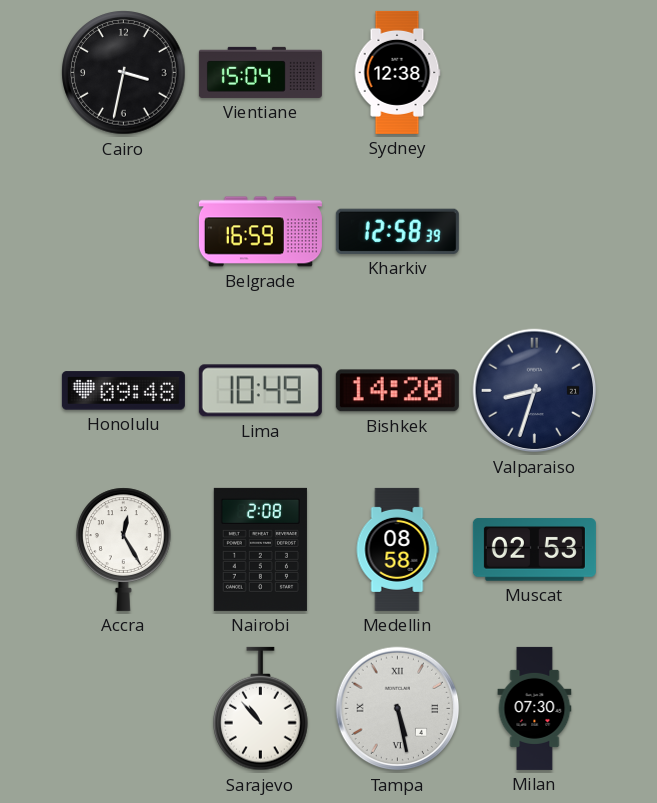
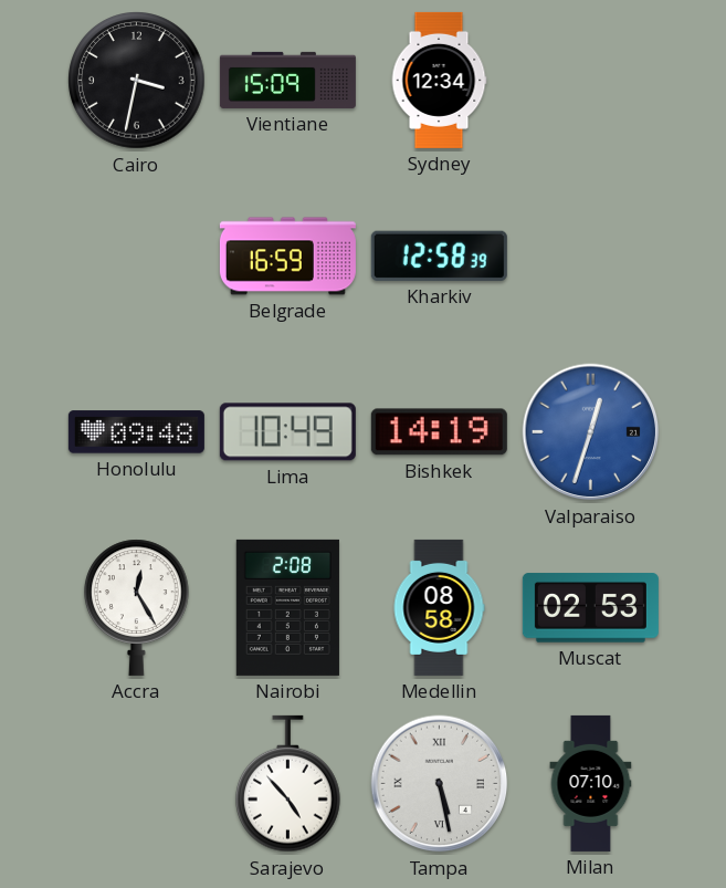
Vientiane: 15:04 -> 15:09
Sydney: 12:38 -> 12:34
Bishkek: 14:20 -> 14:19
Valparaiso: 8:33 -> 12:33
Valparaiso dial: navy -> blue
Sarajevo: 10:53 -> 4:53
Milan: 07:30 -> 07:10
